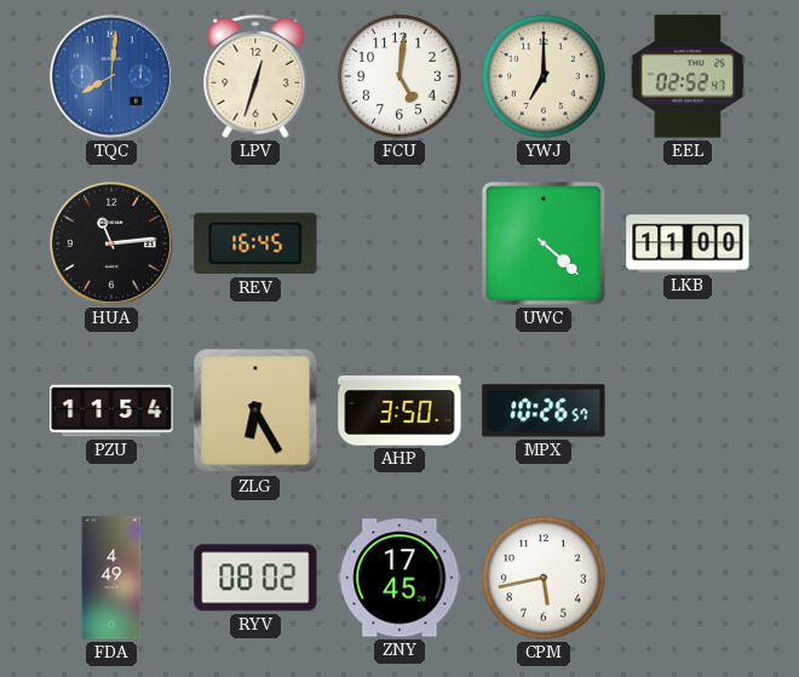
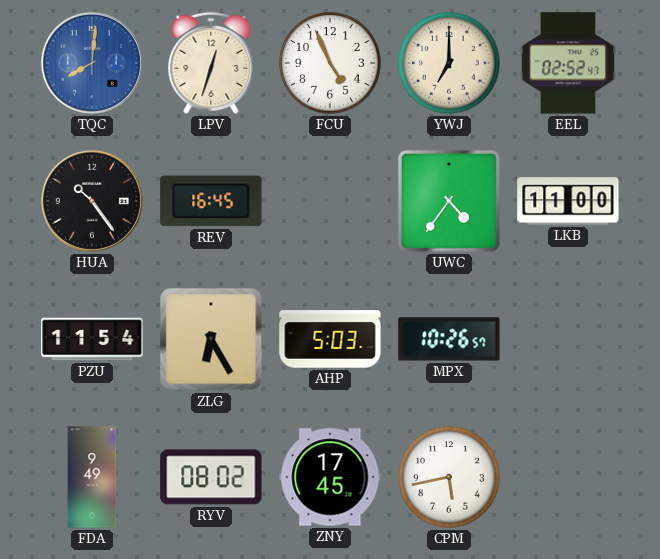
FCU: 5:01 -> 4:56
HUA: 11:14 -> 10:24
UWC: 4:22 -> 4:36
AHP: 3:50 -> 5:03
FDA: 4:49 -> 9:49
